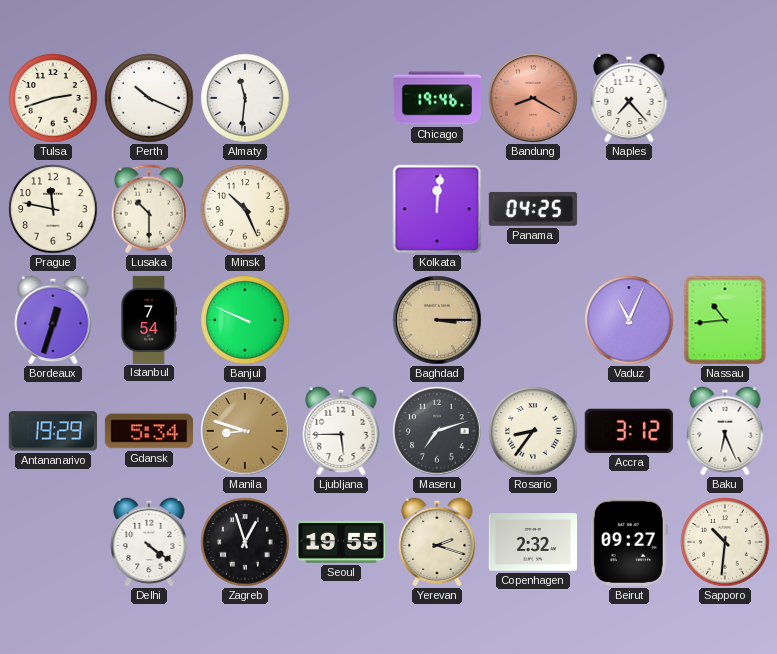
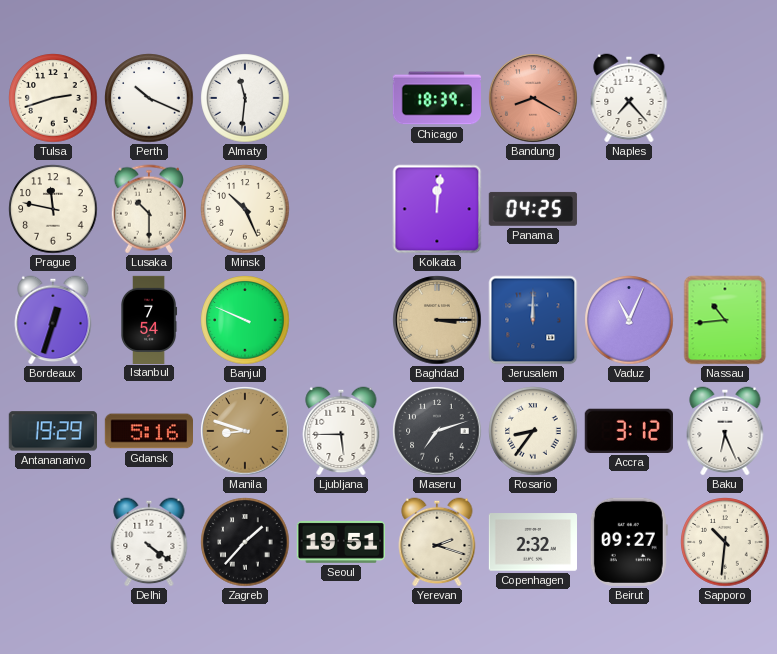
Chicago: 19:46 -> 18:39
Jerusalem: none -> 12:00
Gdansk: 5:34 -> 5:16
Zagreb: 12:57 -> 1:37
Seoul: 19:55 -> 19:51
